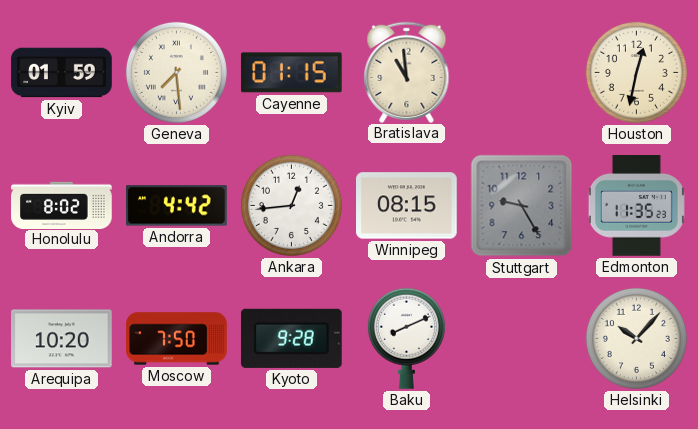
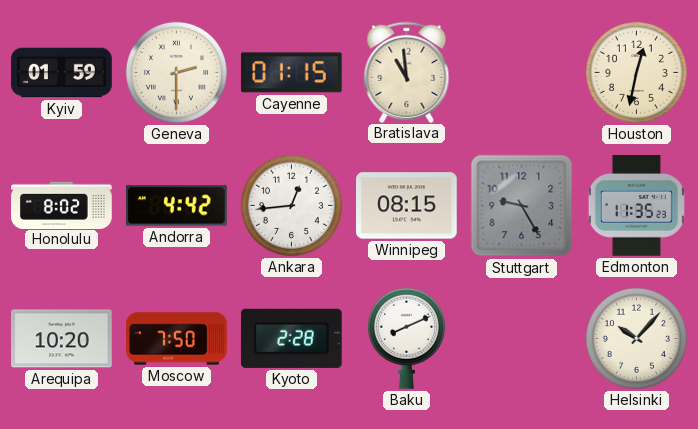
Geneva: 7:29 -> 2:30
Kyoto: 9:28 -> 2:28
